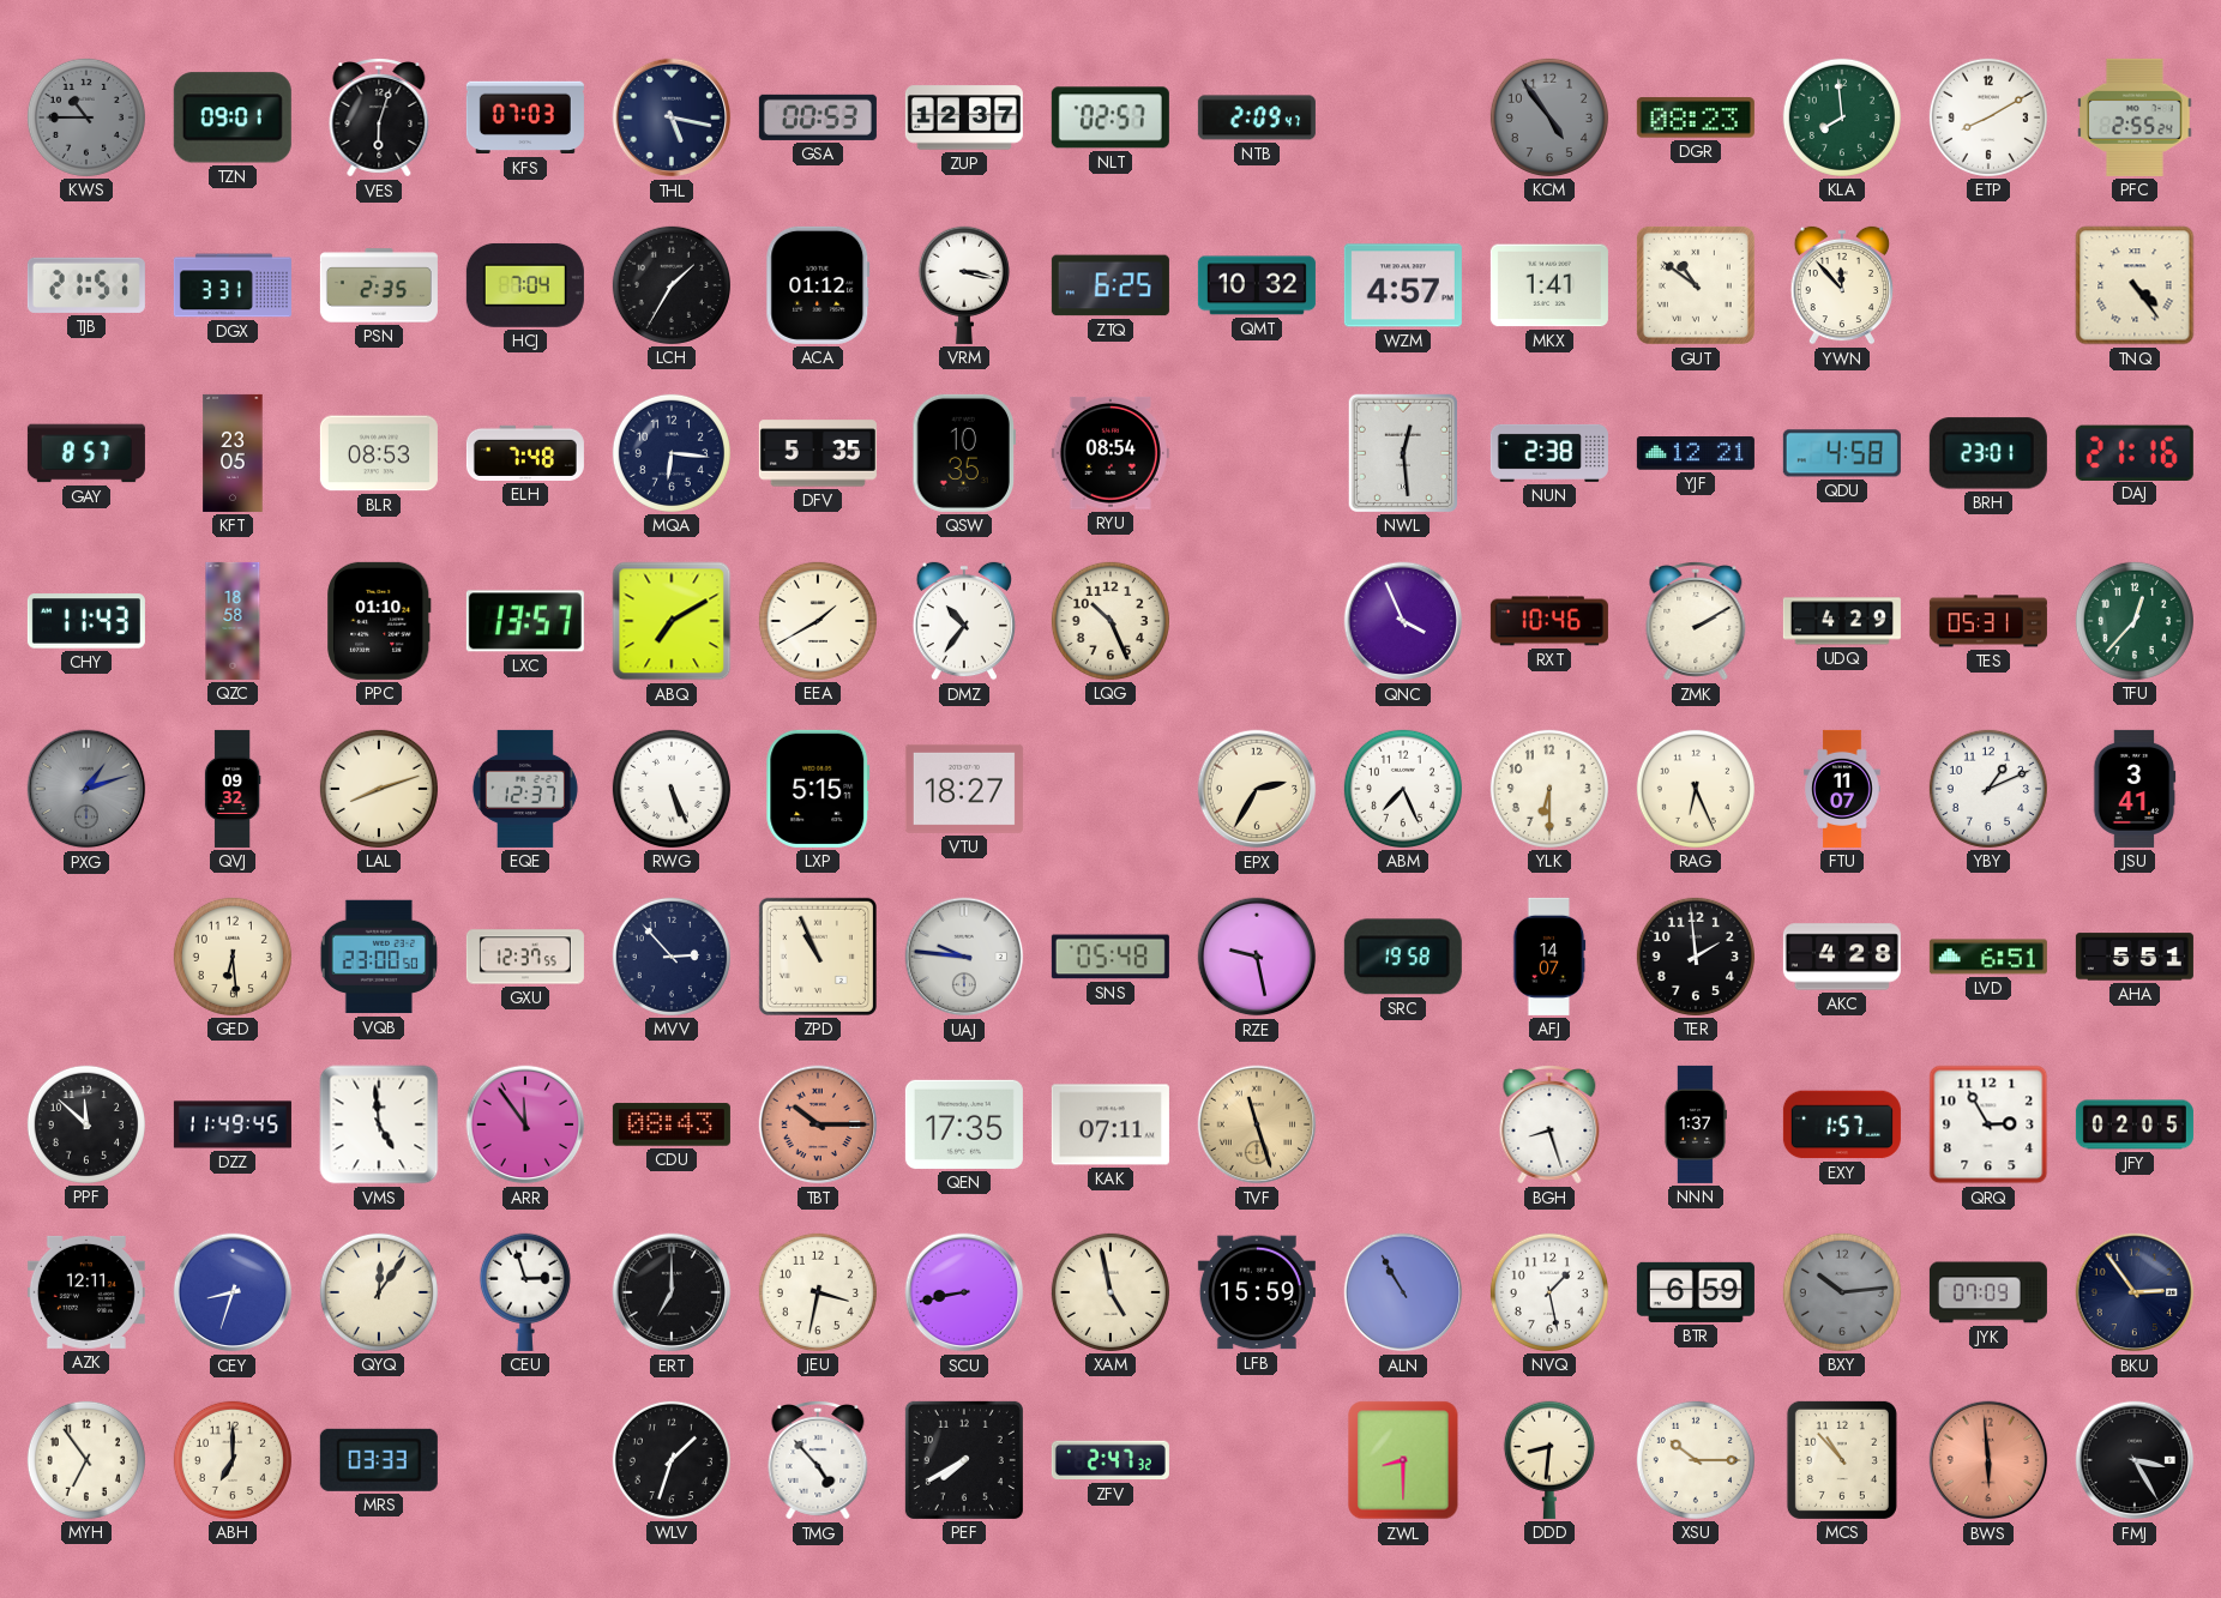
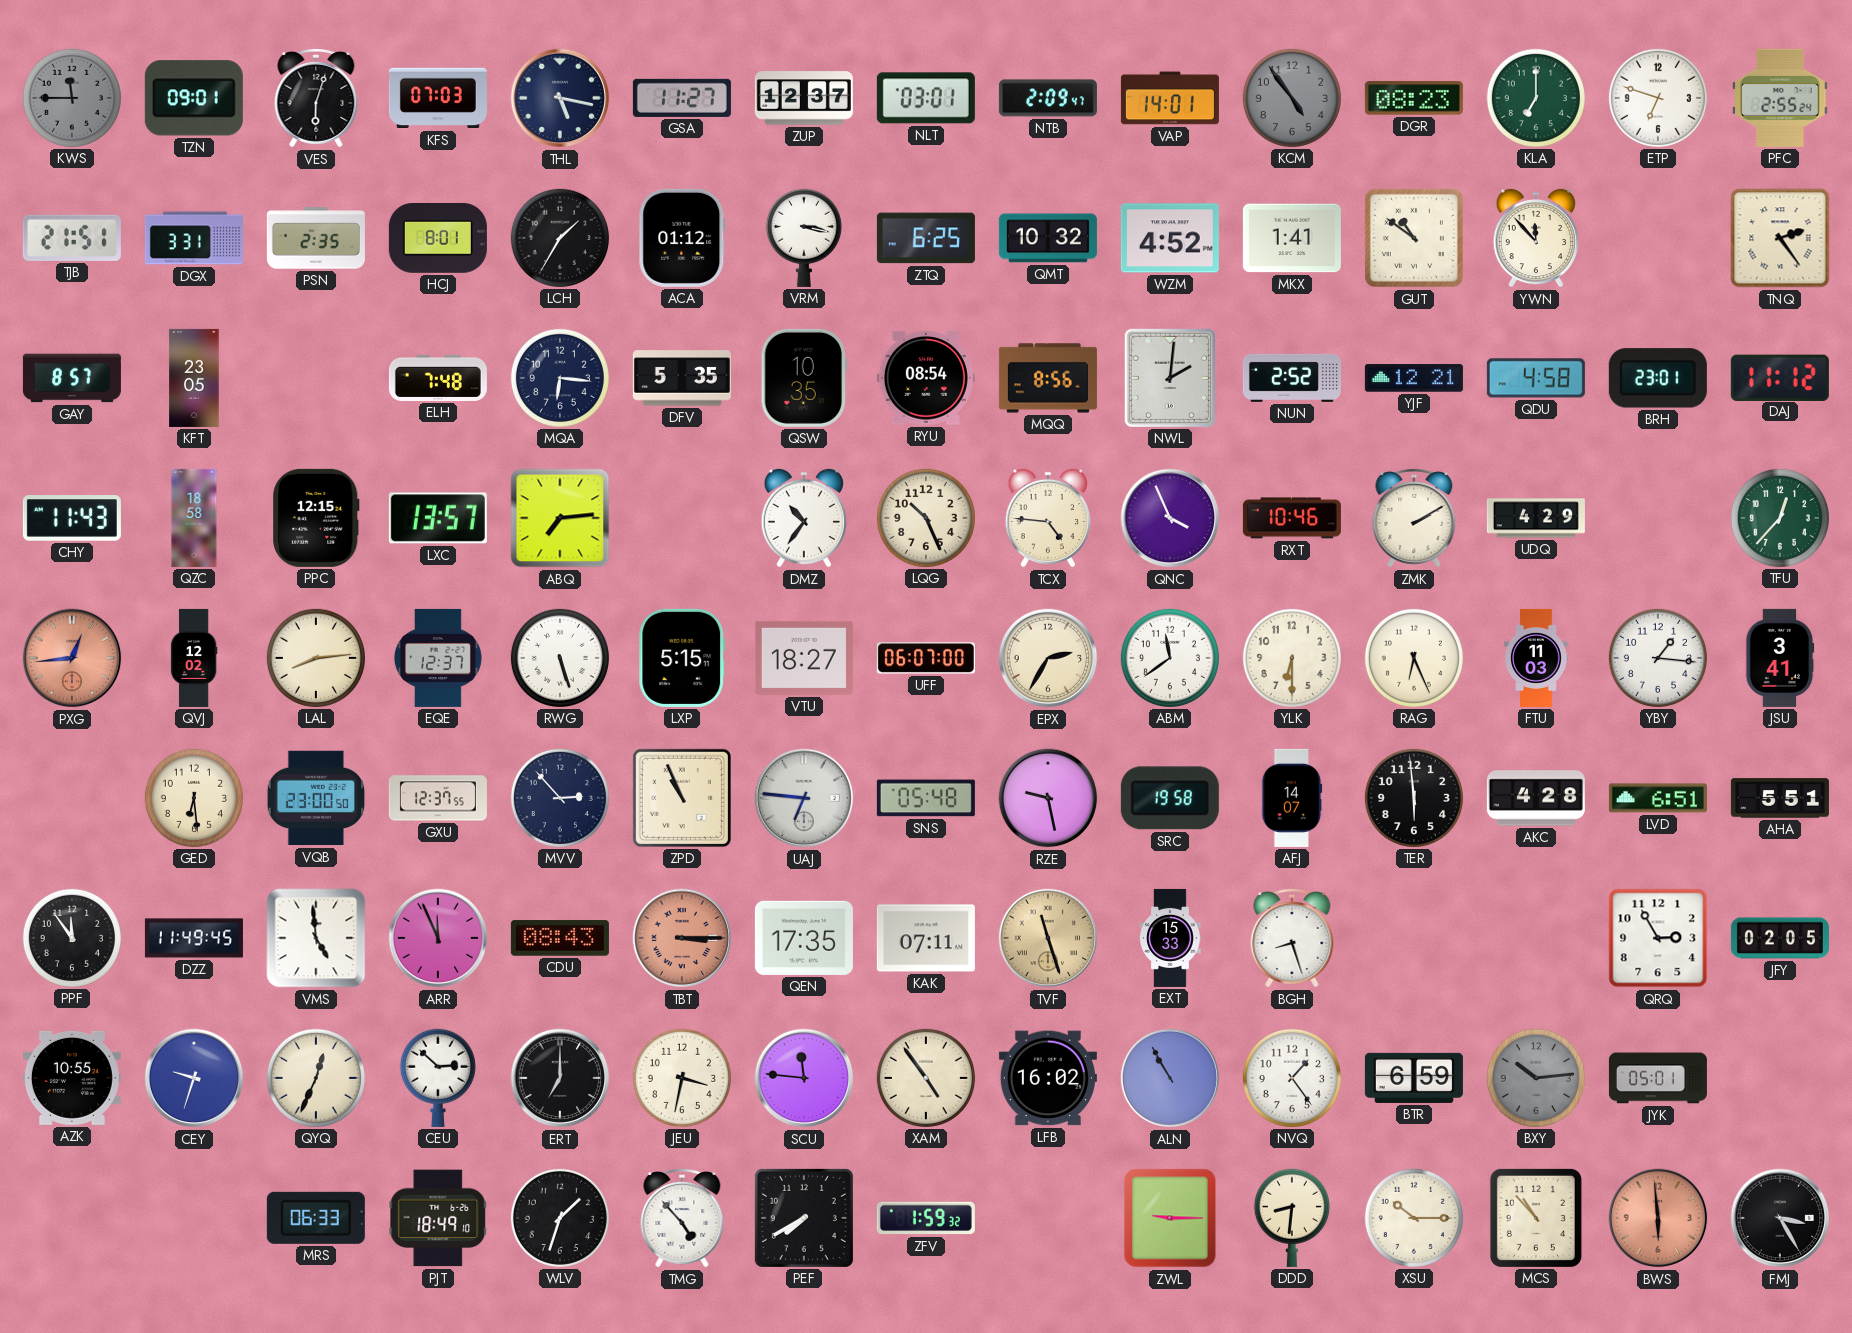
KWS: 10:45 -> 11:45
GSA: 00:53 -> 11:27
NLT: 02:57 -> 03:01
VAP: none -> 14:01
KLA: 7:59 -> 7:00
ETP: 8:10 -> 6:48
HCJ: 7:04 -> 8:01
WZM: 4:57 -> 4:52
TNQ: 4:24 -> 2:24
BLR: 08:53 -> none
MQQ: none -> 8:56
NWL: 12:29 -> 2:01
NUN: 2:38 -> 2:52
DAJ: 21:16 -> 11:12
PPC: 01:10 -> 12:15
ABQ: 7:10 -> 7:14
EEA: 1:40 -> none
TCX: none -> 4:46
TES: 05:31 -> none
PXG: 1:12 -> 12:44
PXG dial: grey -> salmon
QVJ: 09:32 -> 12:02
LAL: 8:12 -> 8:14
RWG: 5:26 -> 5:27
UFF: none -> 06:07
ABM: 7:26 -> 11:39
FTU: 11:07 -> 11:03
YBY: 1:11 -> 1:16
UAJ: 9:46 -> 6:46
TER: 1:59 -> 5:59
PPF: 11:52 -> 11:54
ARR: 11:54 -> 11:56
TBT: 10:15 -> 3:15
EXT: none -> 15:33
NNN: 1:37 -> none
EXY: 1:57 -> none
AZK: 12:11 -> 10:55
CEY: 8:33 -> 9:33
QYQ: 12:06 -> 12:34
CEU: 2:57 -> 2:52
SCU: 8:43 -> 11:46
XAM: 4:58 -> 4:54
LFB: 15:59 -> 16:02
NVQ: 1:28 -> 1:24
JYK: 07:09 -> 05:01
BKU: 2:54 -> none
MYH: 6:54 -> none
ABH: 7:00 -> none
MRS: 03:33 -> 06:33
PJT: none -> 18:49
ZFV: 2:47 -> 1:59
ZWL: 8:30 -> 9:15
